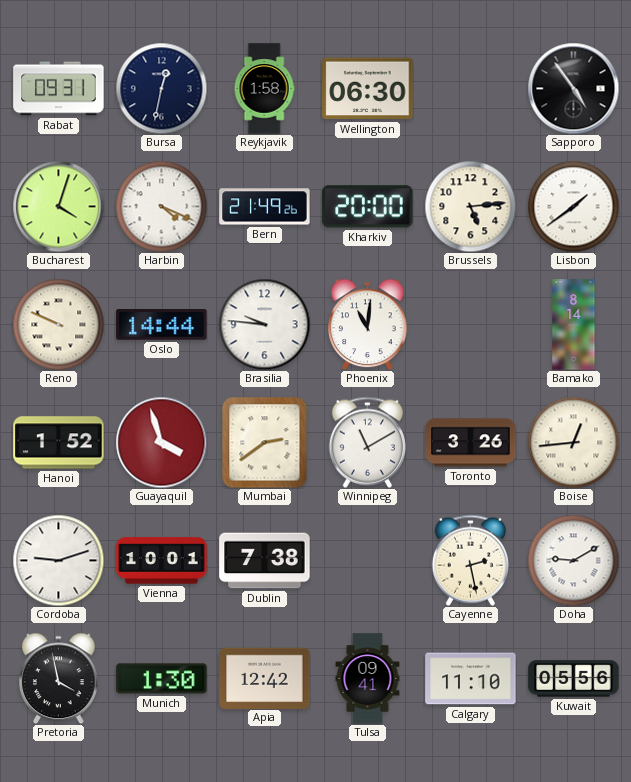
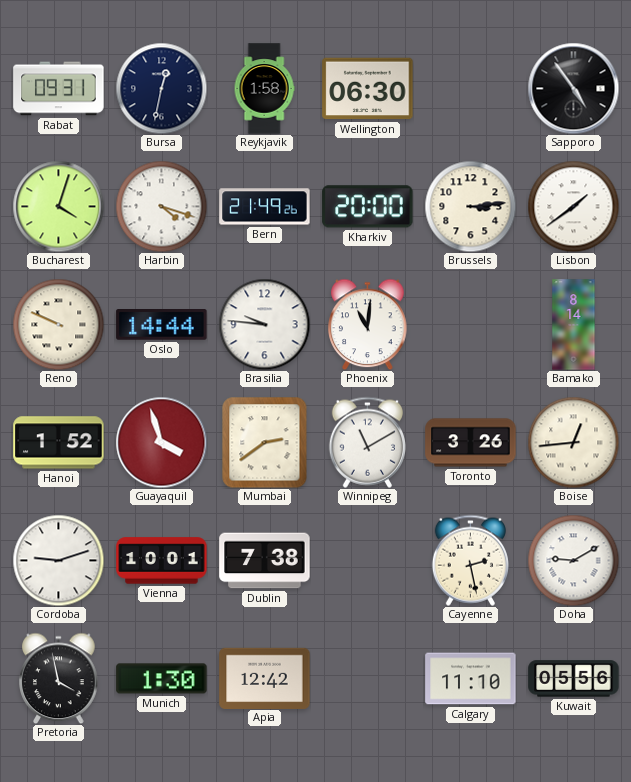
Harbin: 4:19 -> 4:18
Brussels: 5:14 -> 3:14
Tulsa: 09:41 -> none
